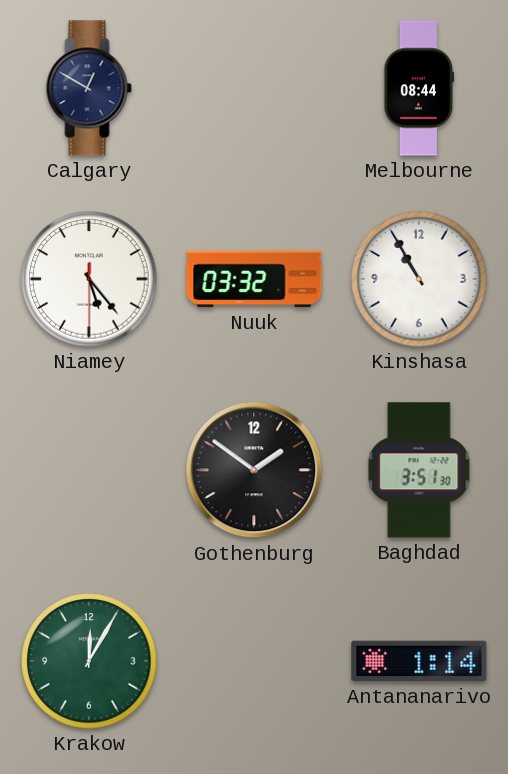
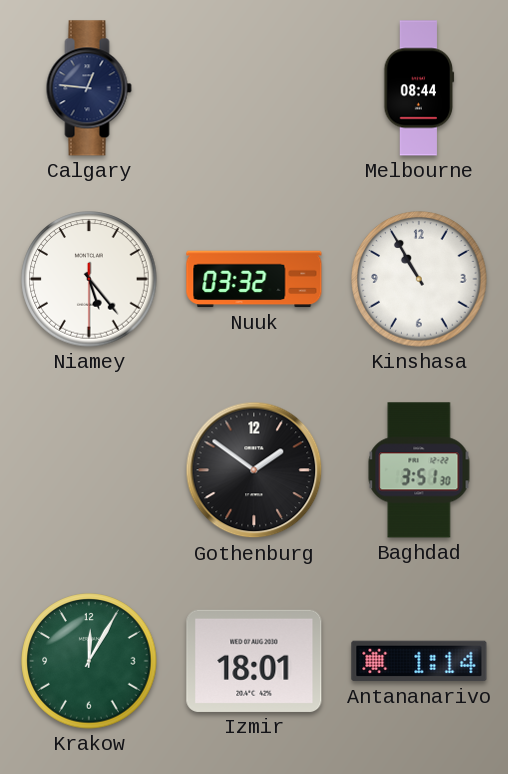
Calgary: 12:50 -> 12:46
Izmir: none -> 18:01
